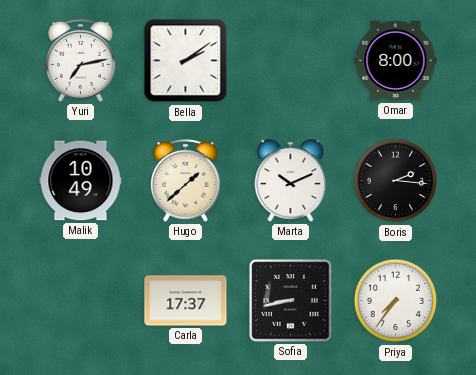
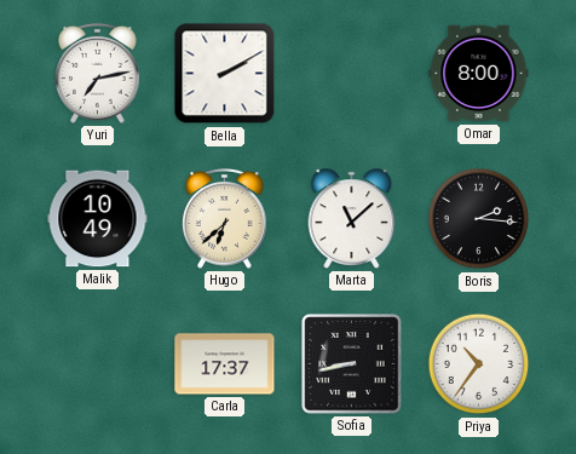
Bella: 2:09 -> 2:10
Hugo: 1:38 -> 6:38
Marta: 10:11 -> 11:08
Priya: 7:36 -> 10:36
